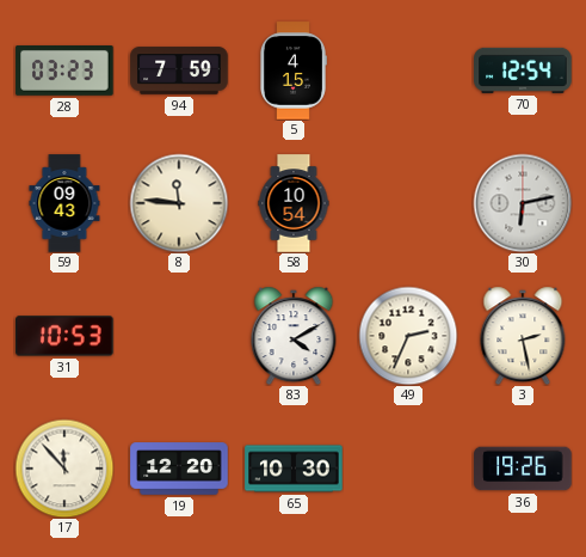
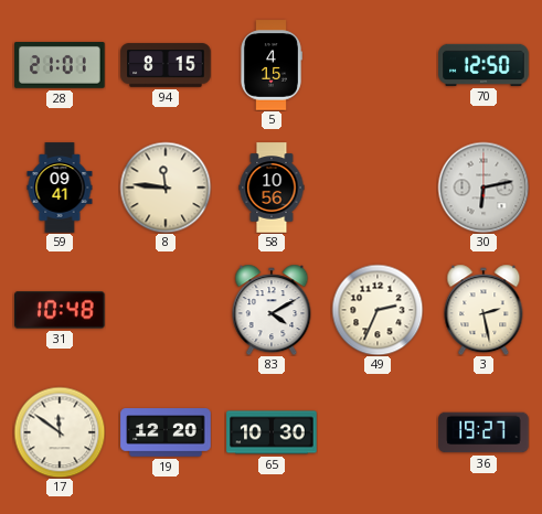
28: 03:23 -> 21:01
94: 7:59 -> 8:15
70: 12:54 -> 12:50
59: 09:43 -> 09:41
58: 10:54 -> 10:56
31: 10:53 -> 10:48
17: 11:53 -> 11:51
36: 19:26 -> 19:27
